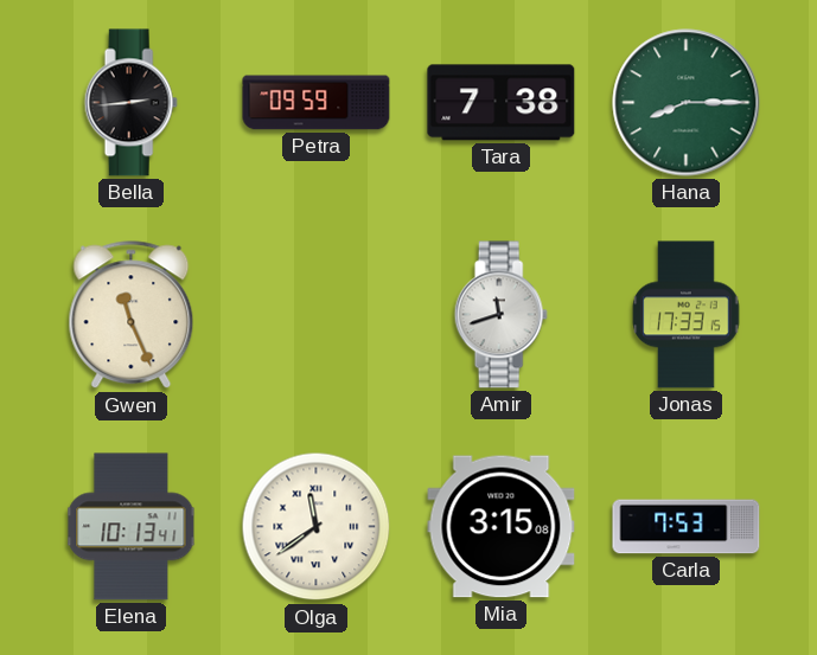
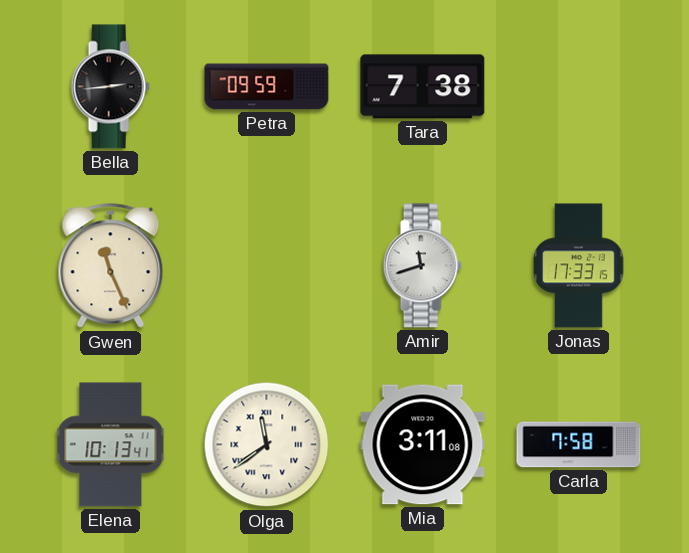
Hana: 8:15 -> none
Mia: 3:15 -> 3:11
Carla: 7:53 -> 7:58
